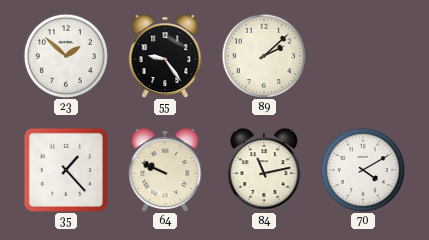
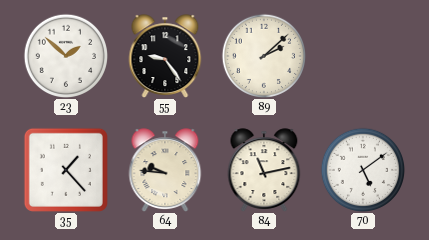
64: 9:49 -> 9:46
70: 4:10 -> 5:09
